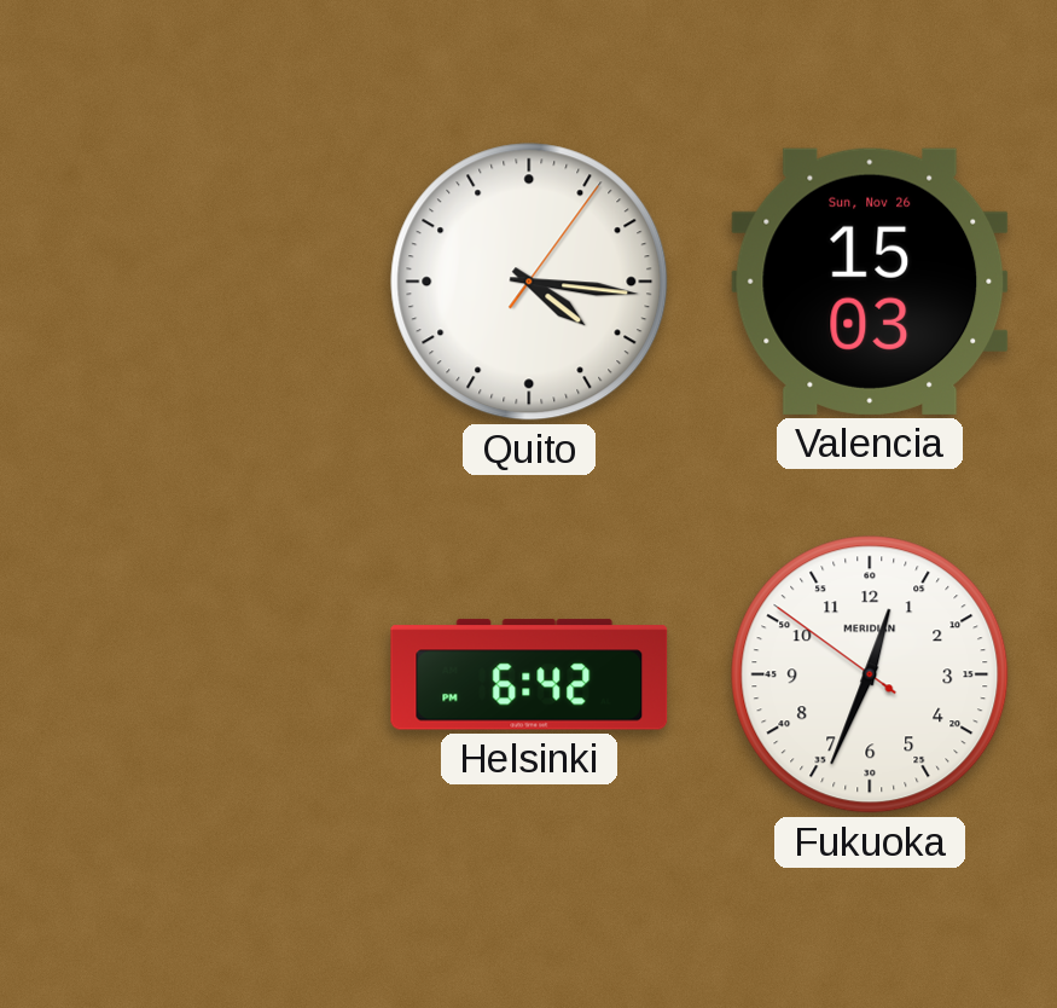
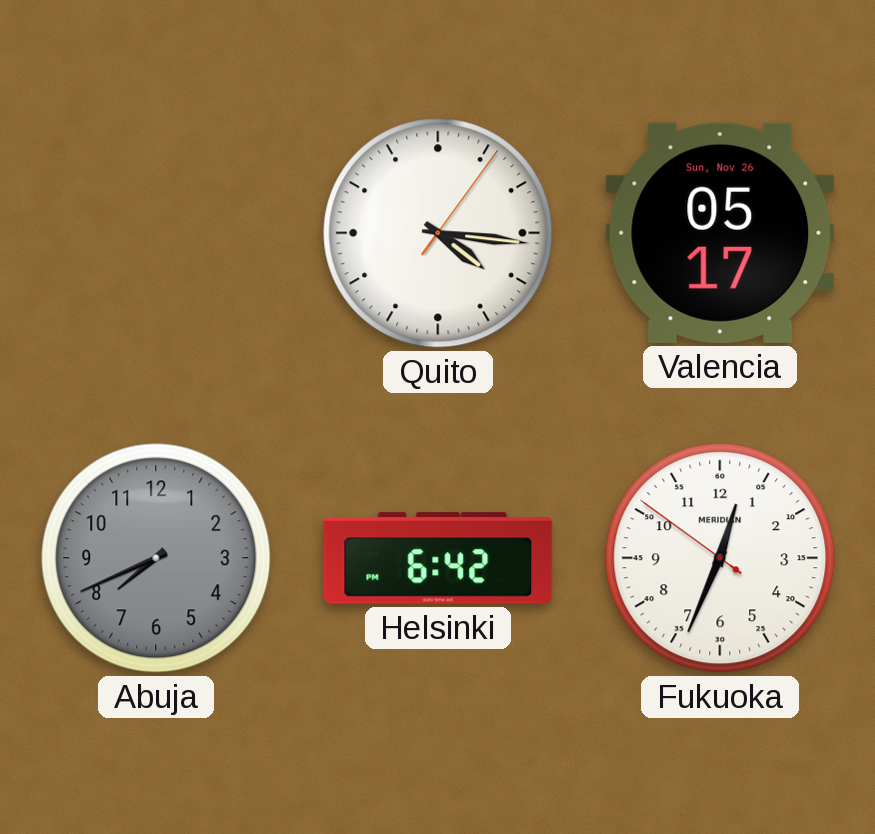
Valencia: 15:03 -> 05:17
Abuja: none -> 7:41
